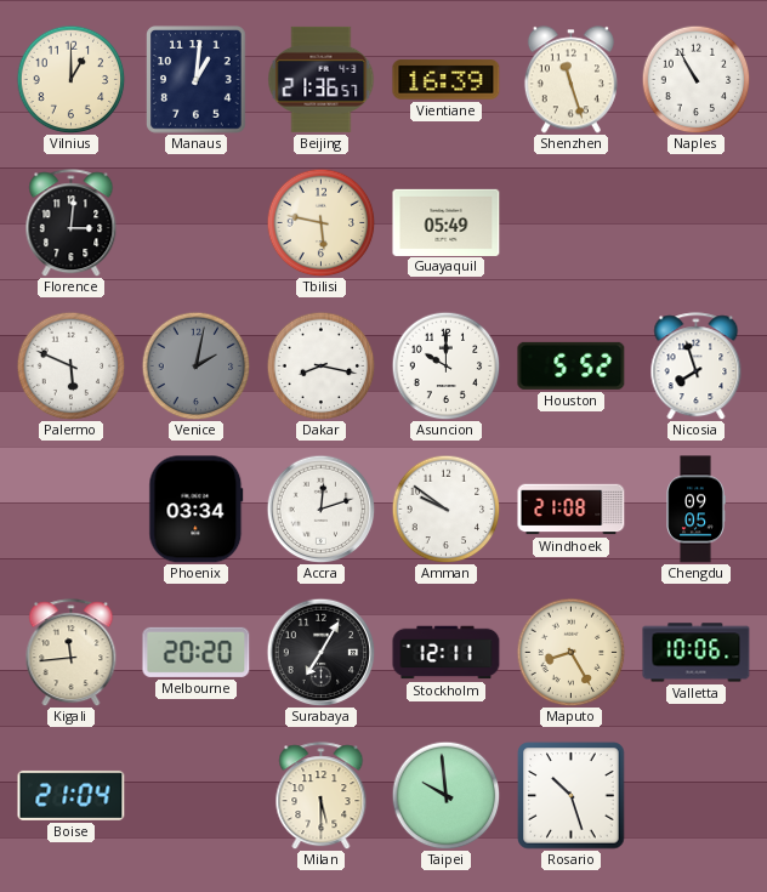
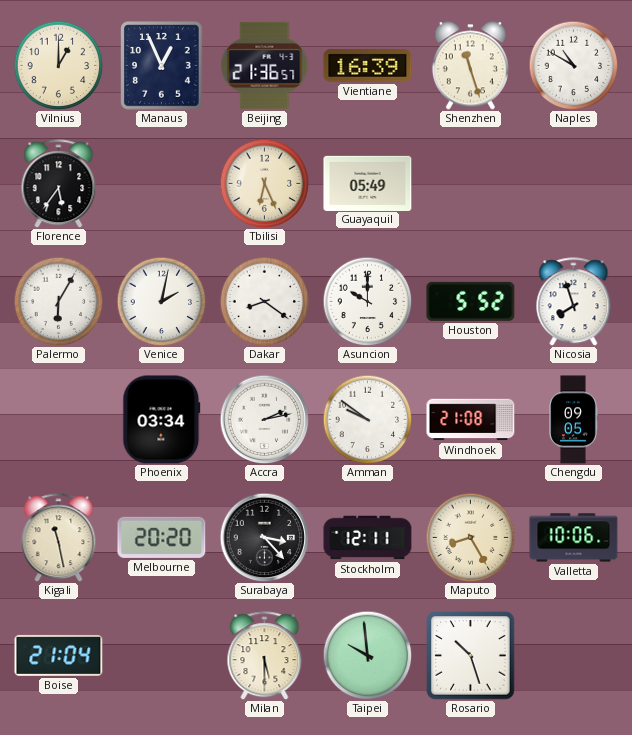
Manaus: 1:01 -> 12:56
Naples: 10:55 -> 10:50
Florence: 3:01 -> 5:36
Tbilisi: 5:47 -> 6:26
Palermo: 5:49 -> 6:05
Venice dial: grey -> white
Dakar: 8:17 -> 8:21
Accra: 12:12 -> 2:13
Kigali: 11:44 -> 11:28
Surabaya: 7:05 -> 3:23
